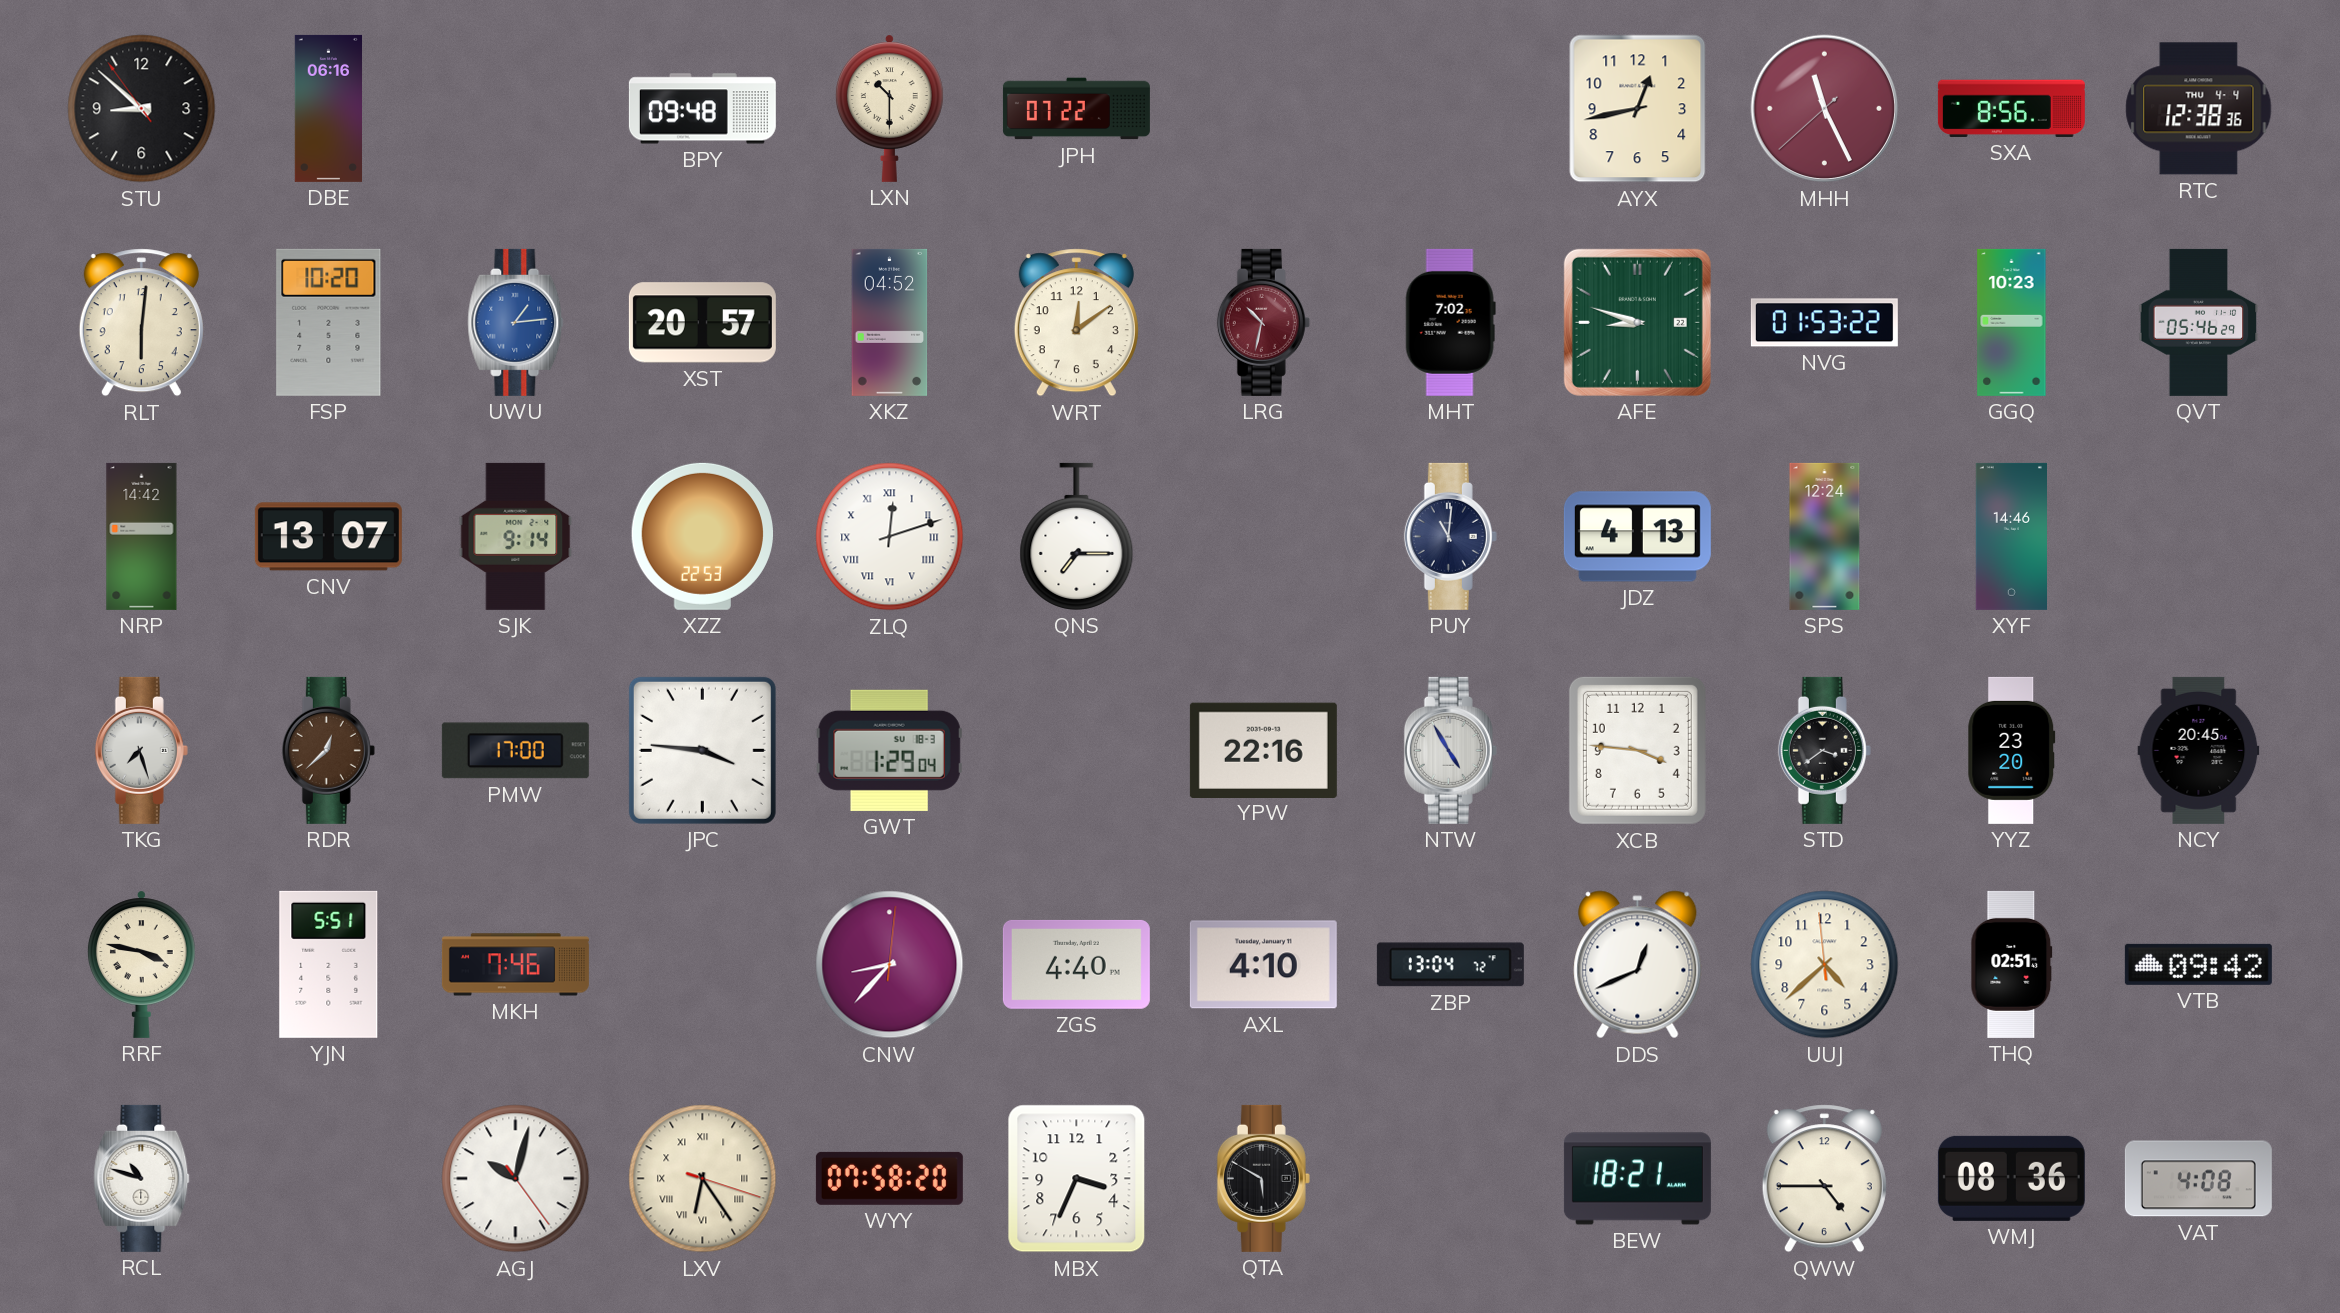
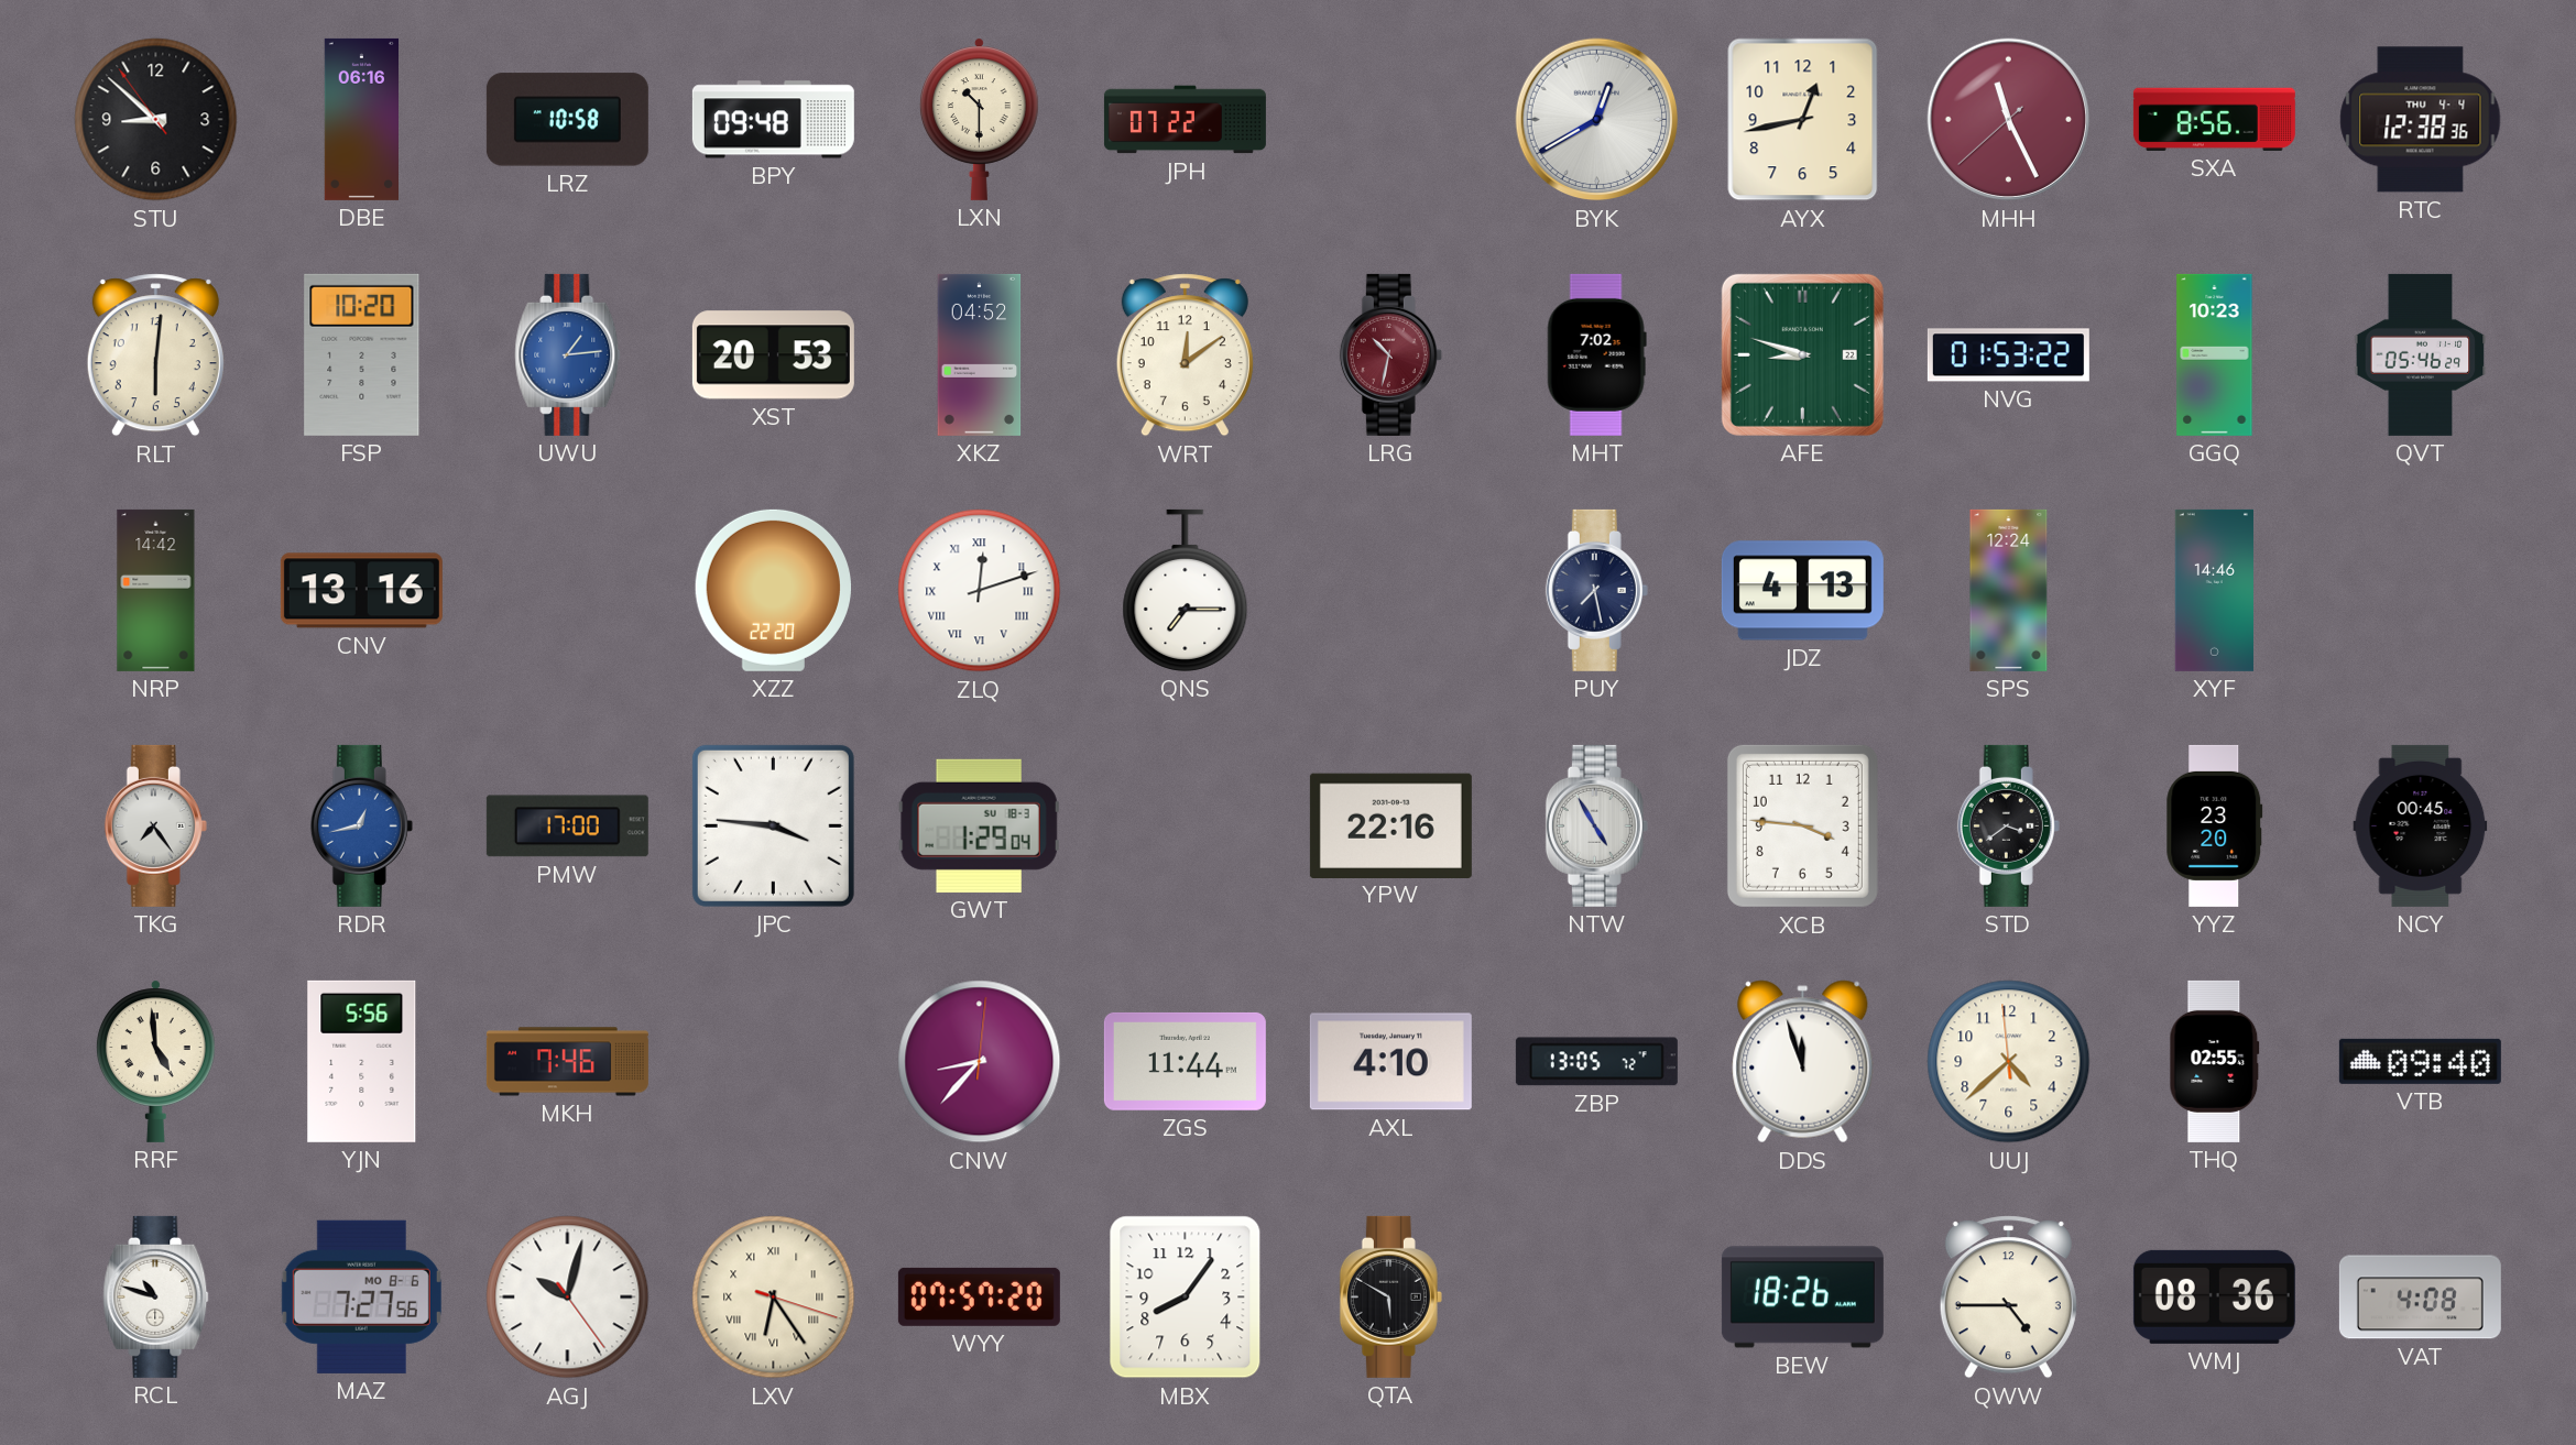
LRZ: none -> 10:58
BYK: none -> 12:40
XST: 20:57 -> 20:53
CNV: 13:07 -> 13:16
SJK: 9:14 -> none
XZZ: 22:53 -> 22:20
PUY: 11:01 -> 7:28
TKG: 7:27 -> 7:24
RDR: 12:38 -> 12:43
RDR dial: brown -> blue
NCY: 20:45 -> 00:45
RRF: 3:47 -> 4:59
YJN: 5:51 -> 5:56
ZGS: 4:40 -> 11:44
ZBP: 13:04 -> 13:05
DDS: 12:41 -> 11:57
THQ: 02:51 -> 02:55
VTB: 09:42 -> 09:40
MAZ: none -> 7:27
WYY: 07:58 -> 07:57
MBX: 3:34 -> 8:06
BEW: 18:21 -> 18:26
